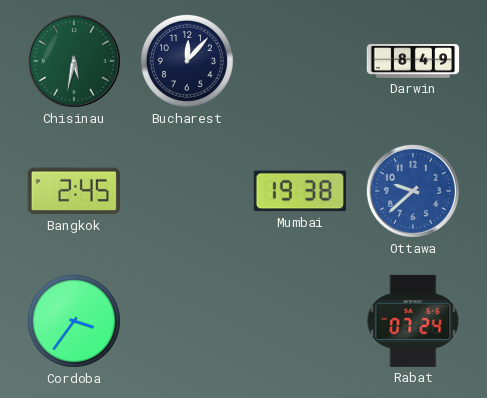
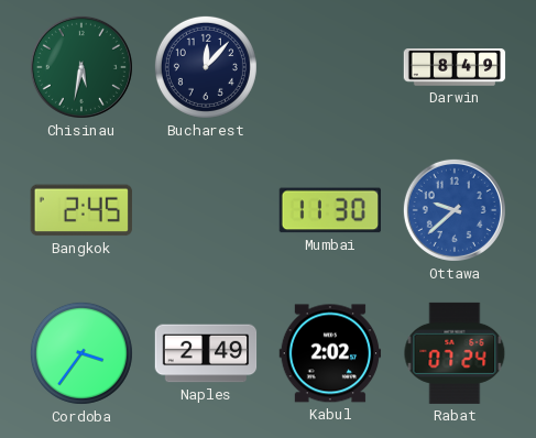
Mumbai: 19:38 -> 11:30
Naples: none -> 2:49
Kabul: none -> 2:02
